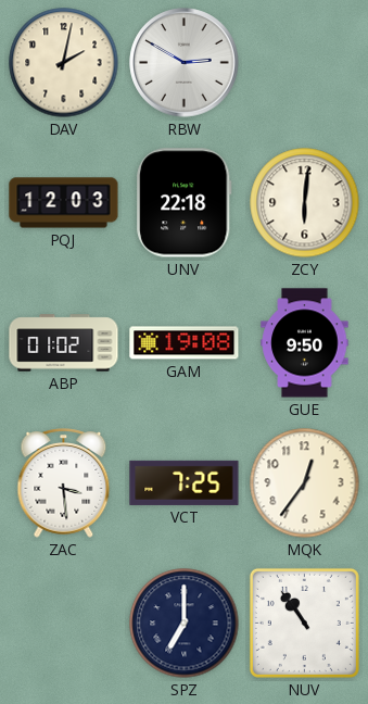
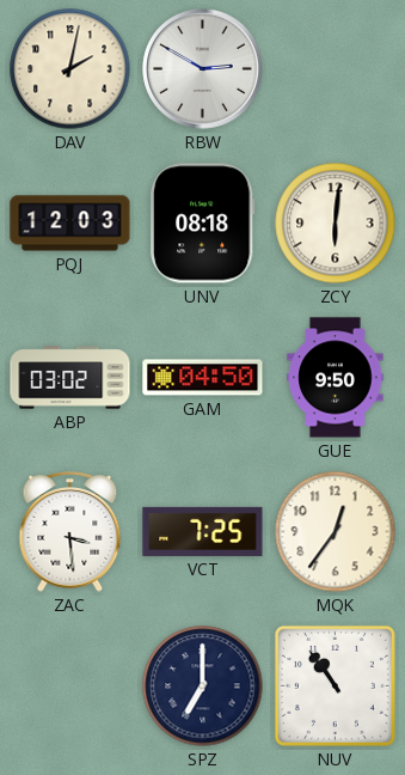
UNV: 22:18 -> 08:18
ABP: 01:02 -> 03:02
GAM: 19:08 -> 04:50
